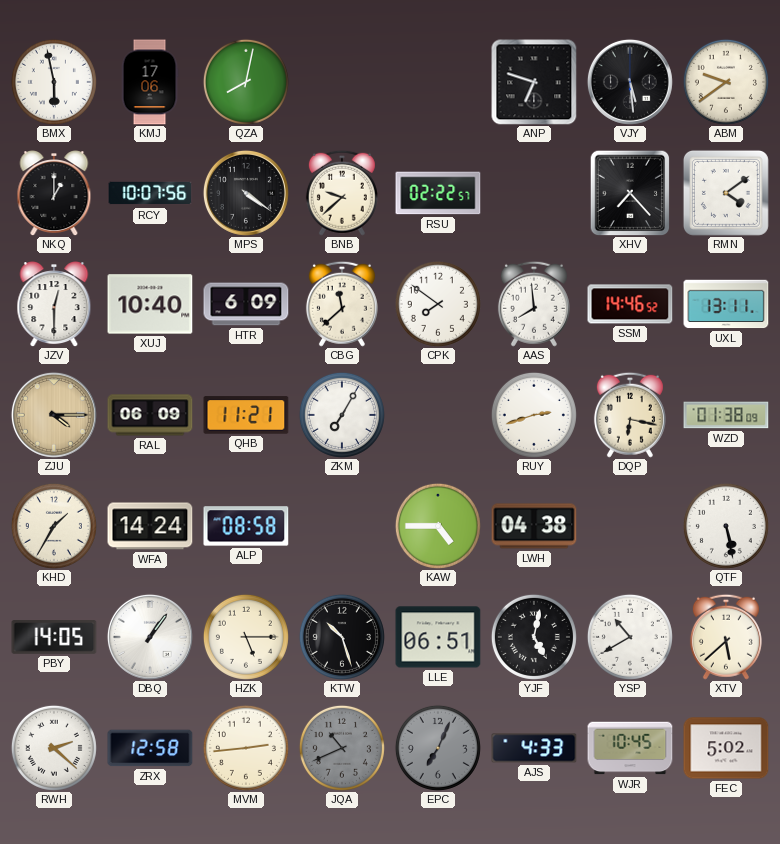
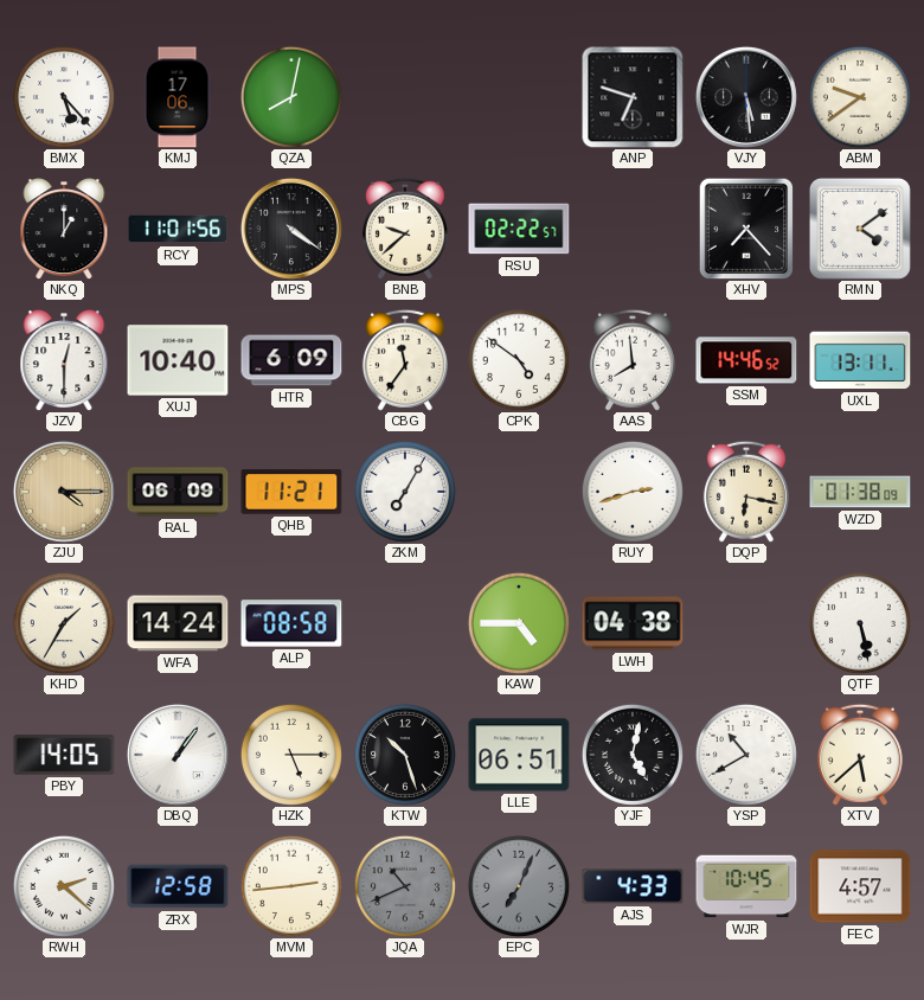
BMX: 5:58 -> 5:23
RCY: 10:07 -> 11:01
CBG: 11:38 -> 11:36
CPK: 7:51 -> 4:51
FEC: 5:02 -> 4:57
